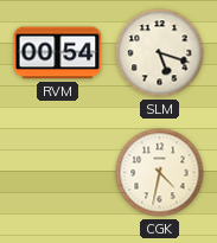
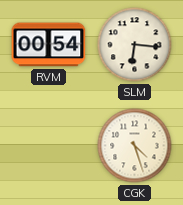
SLM: 5:18 -> 6:16
CGK: 4:32 -> 4:27
